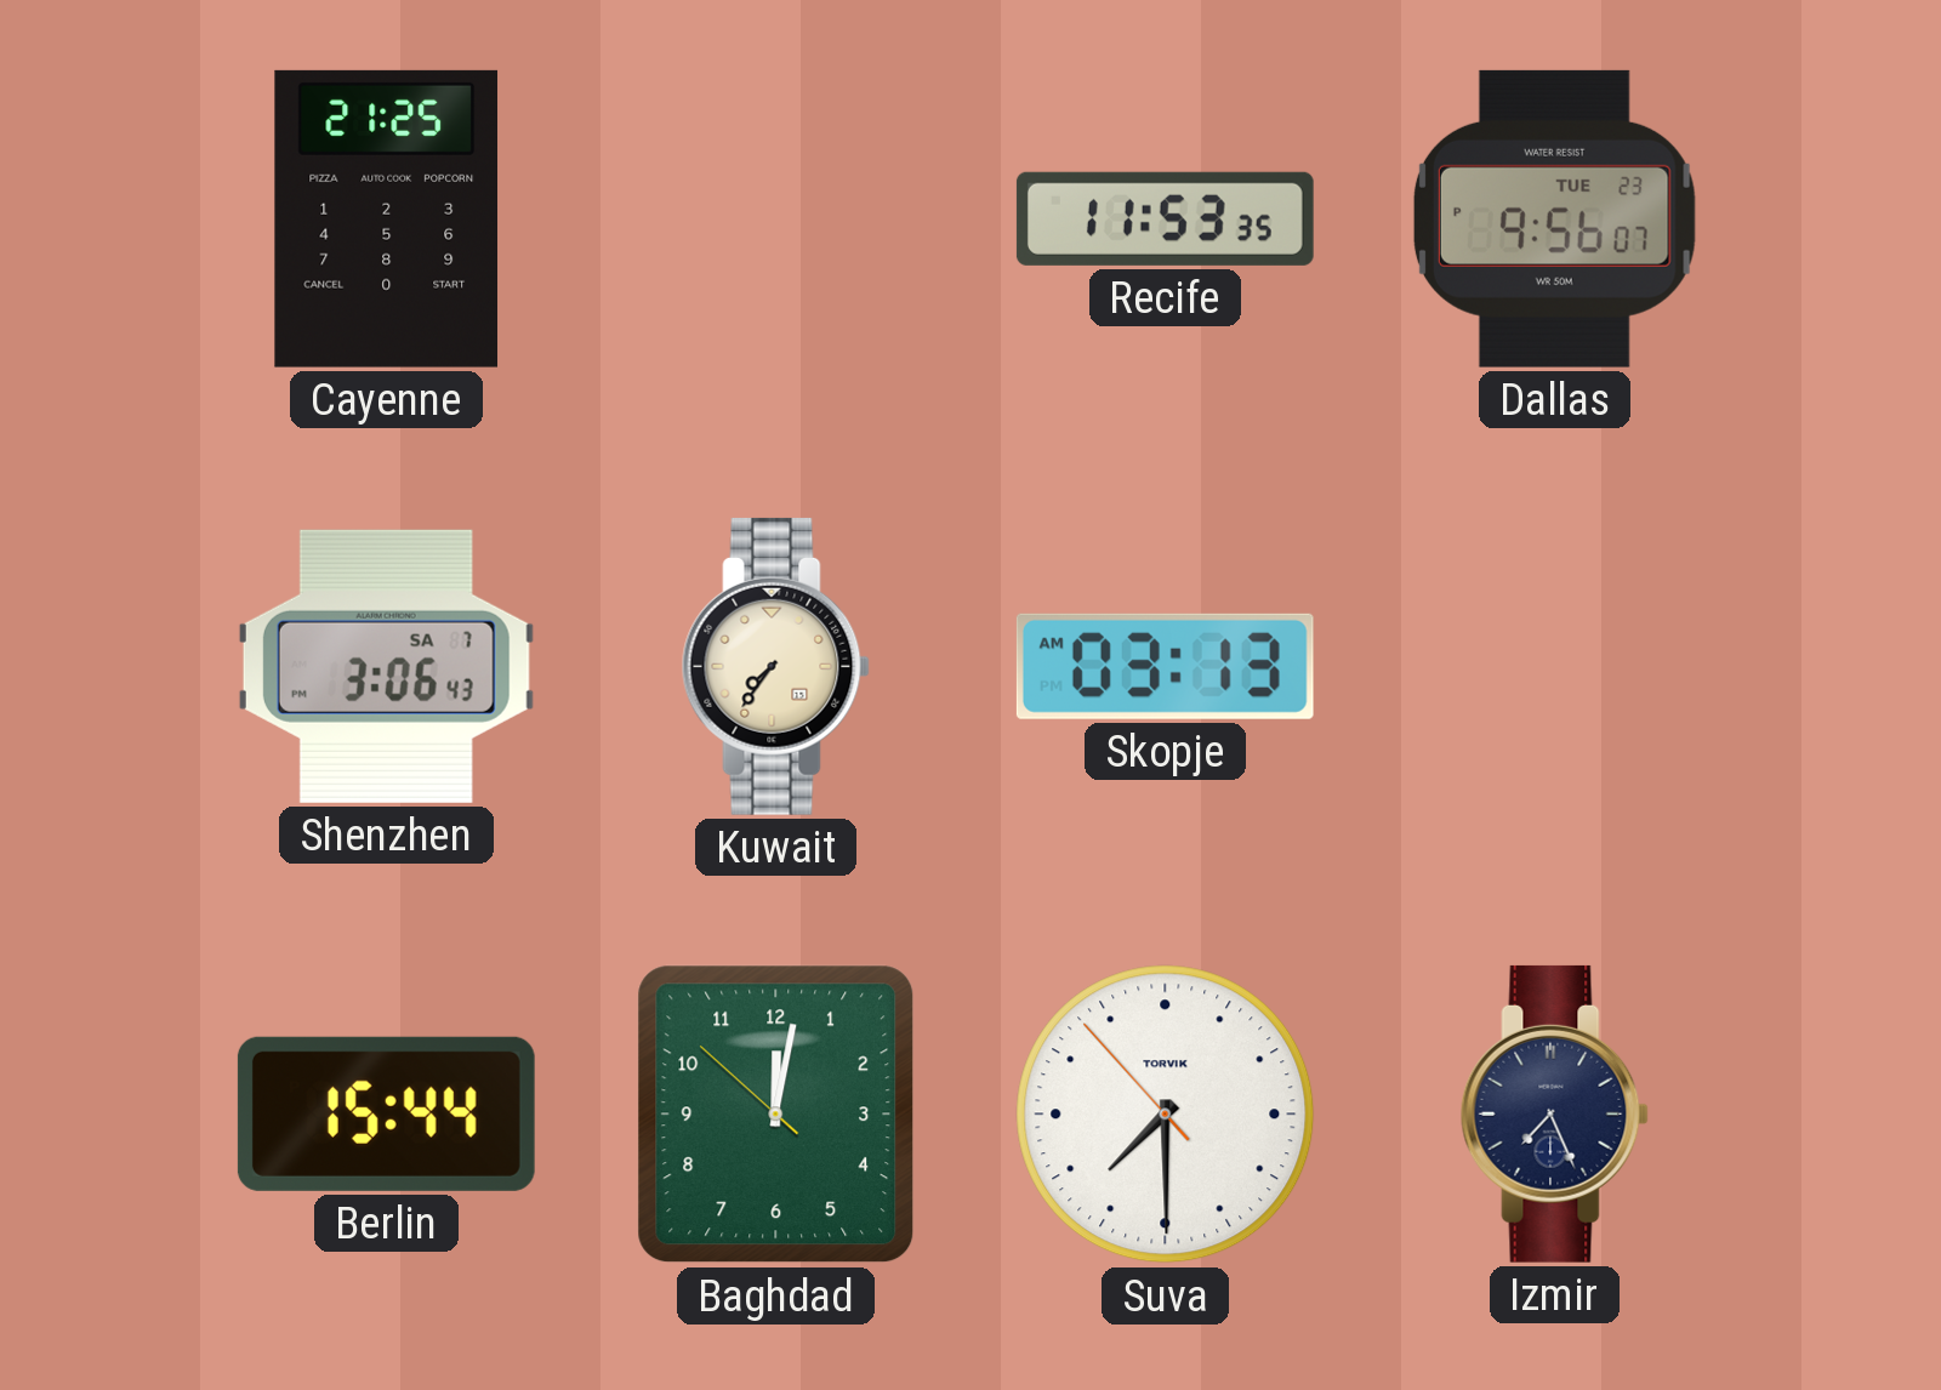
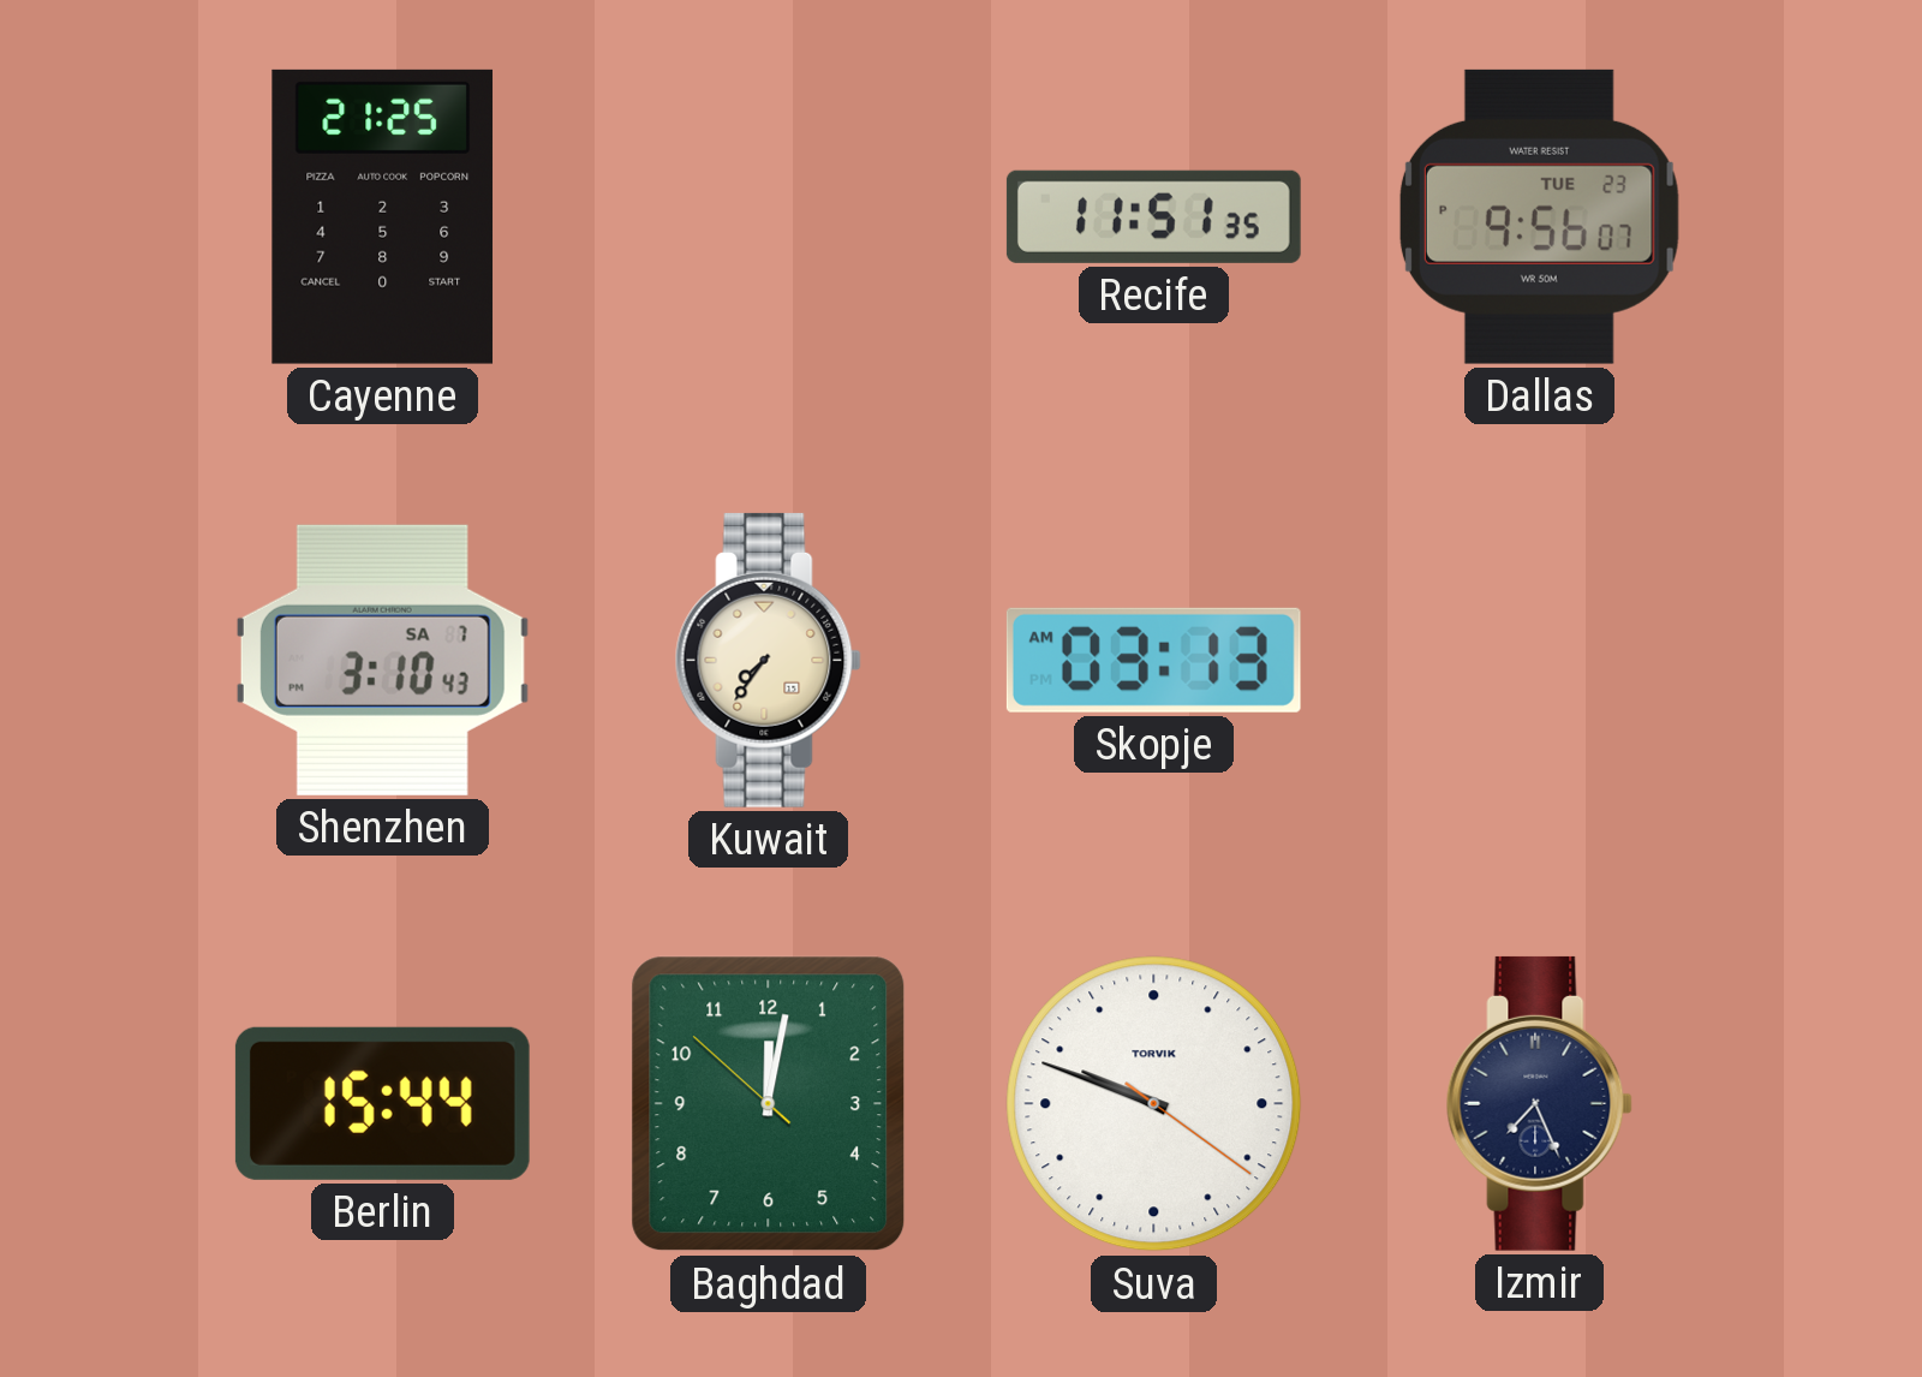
Recife: 11:53 -> 11:51
Shenzhen: 3:06 -> 3:10
Suva: 7:29 -> 9:48
